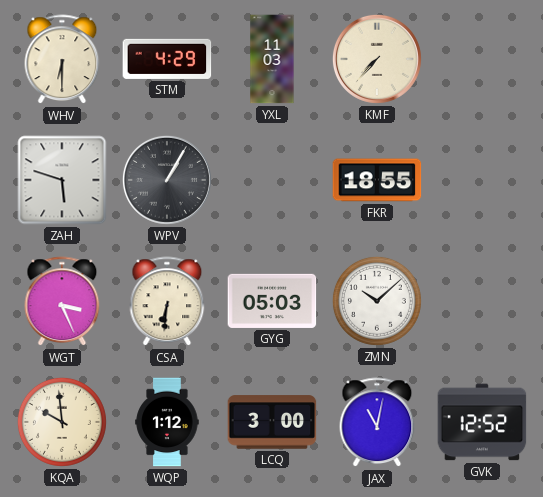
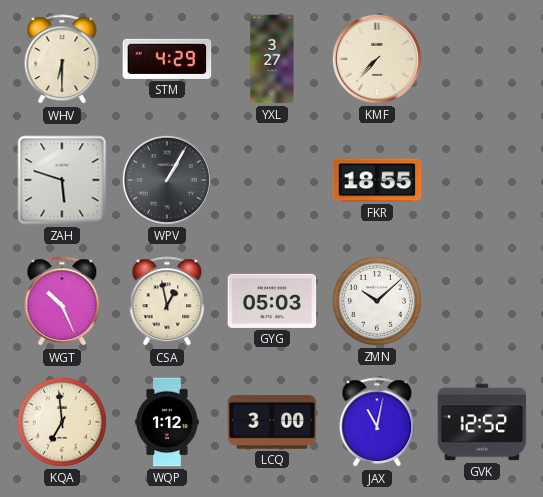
YXL: 11:03 -> 3:27
WGT: 3:26 -> 10:26
CSA: 6:31 -> 12:58
KQA: 9:59 -> 6:59
